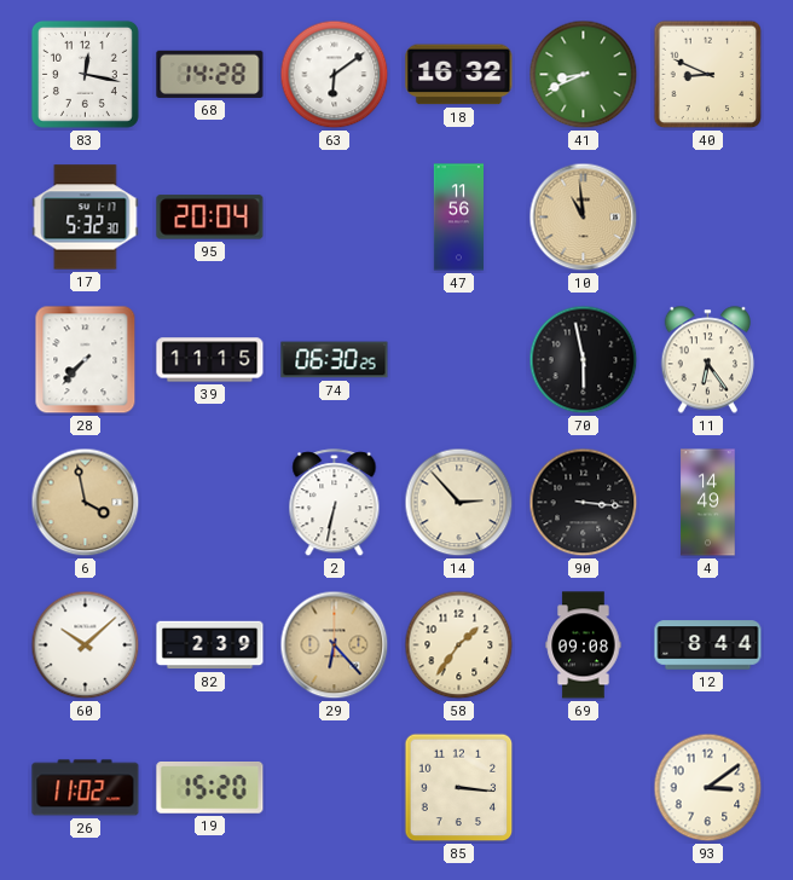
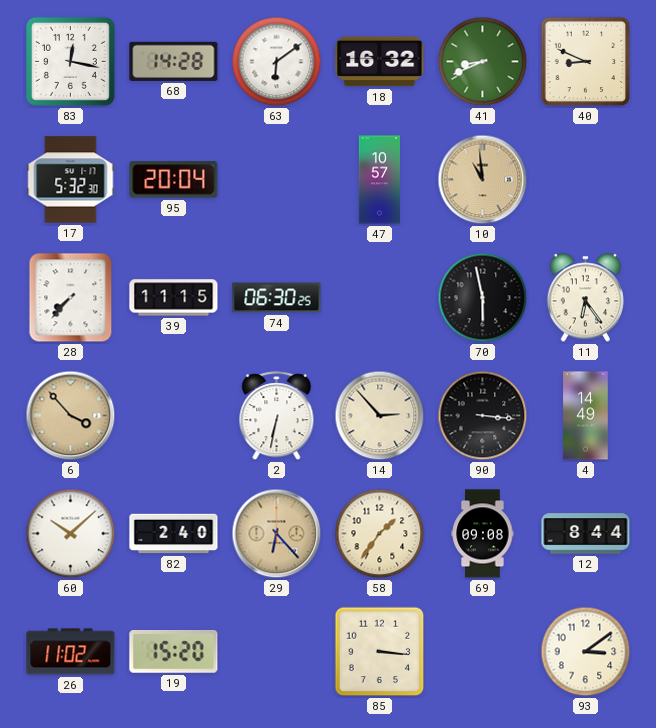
47: 11:56 -> 10:57
6: 3:58 -> 3:53
82: 2:39 -> 2:40
